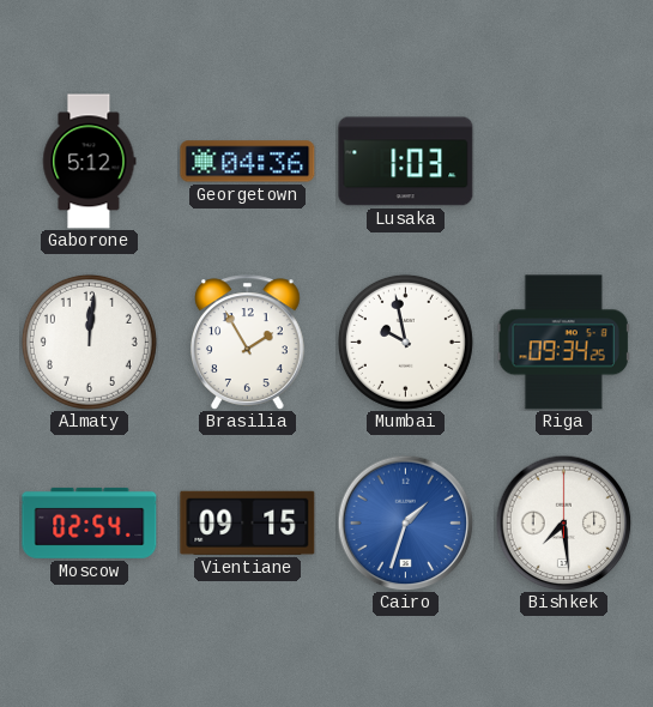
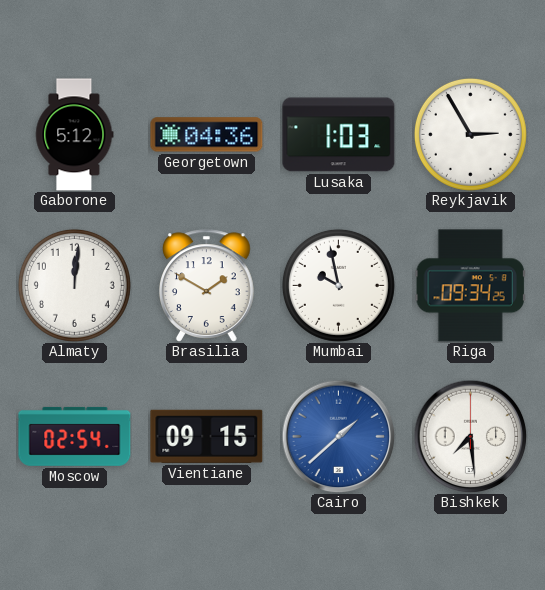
Reykjavik: none -> 2:55
Brasilia: 1:55 -> 1:50
Cairo: 1:33 -> 1:38
